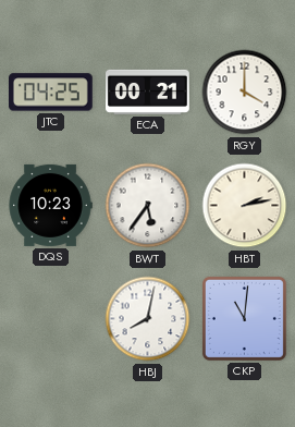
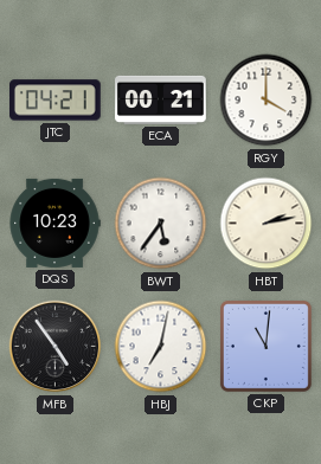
JTC: 04:25 -> 04:21
MFB: none -> 4:54
HBJ: 8:02 -> 7:02
